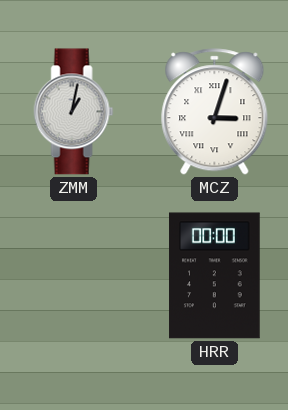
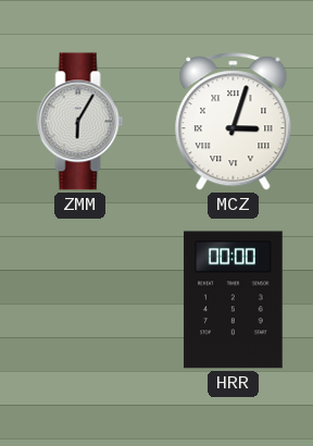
ZMM: 1:02 -> 6:05
